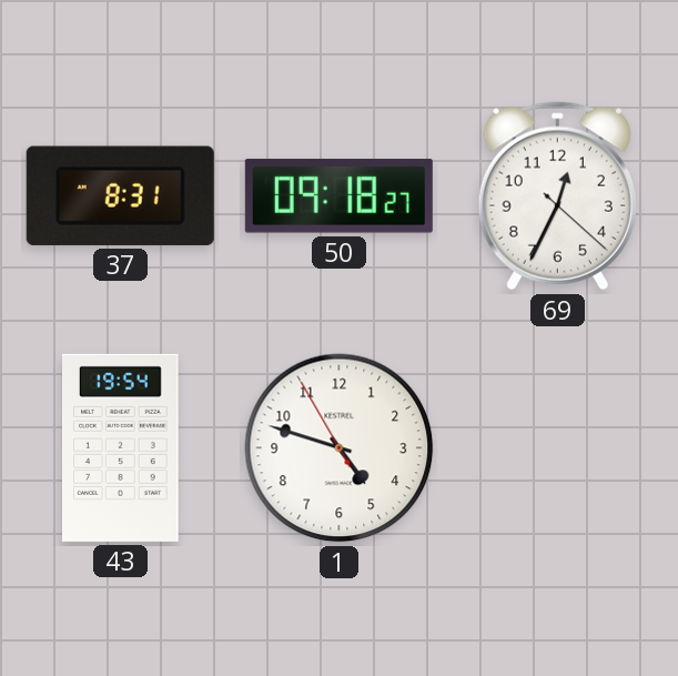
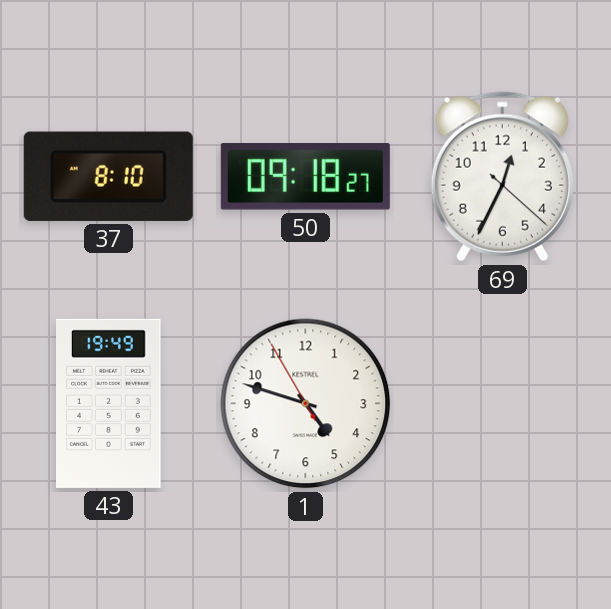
37: 8:31 -> 8:10
43: 19:54 -> 19:49
